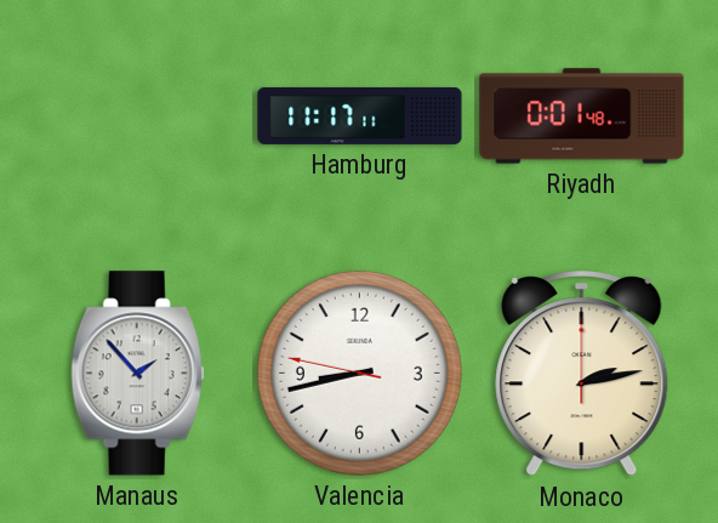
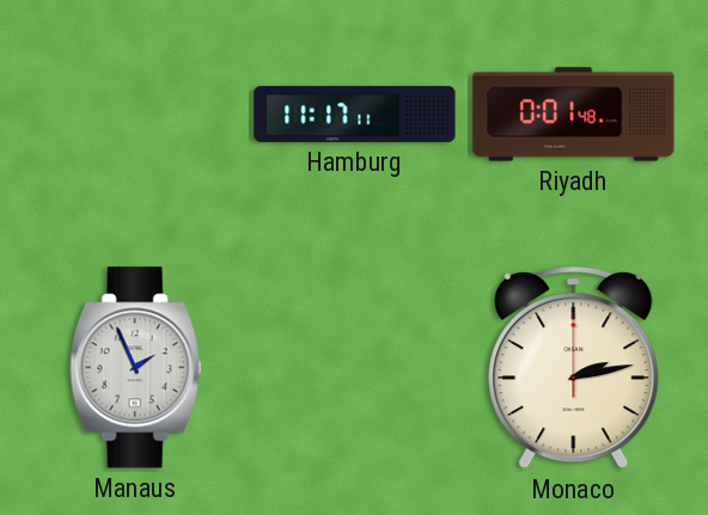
Manaus: 1:53 -> 1:56
Valencia: 8:42 -> none
